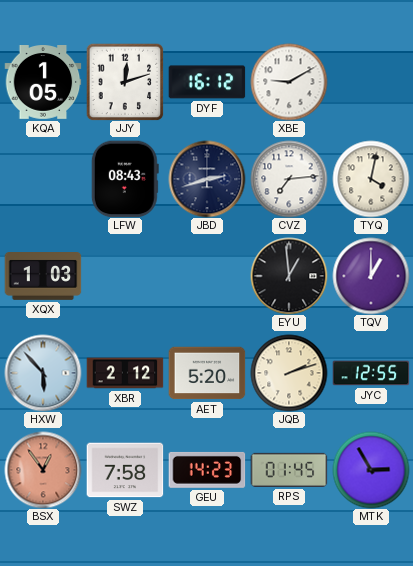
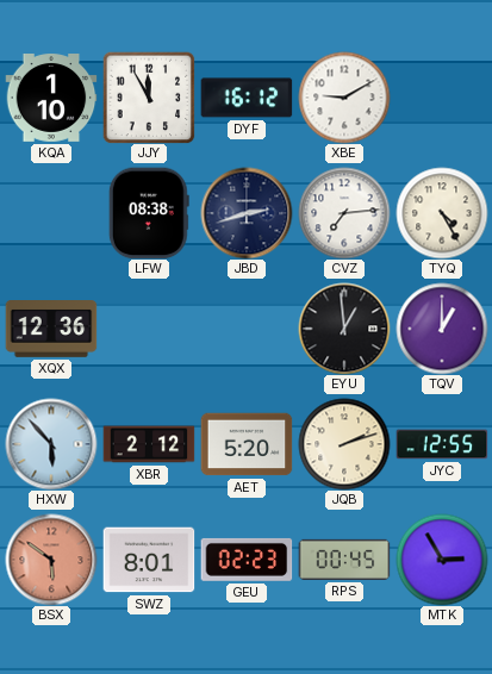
KQA: 1:05 -> 1:10
JJY: 12:12 -> 11:55
LFW: 08:43 -> 08:38
TYQ: 4:02 -> 4:25
XQX: 1:03 -> 12:36
BSX: 12:54 -> 5:51
SWZ: 7:58 -> 8:01
GEU: 14:23 -> 02:23
RPS: 01:45 -> 00:45
